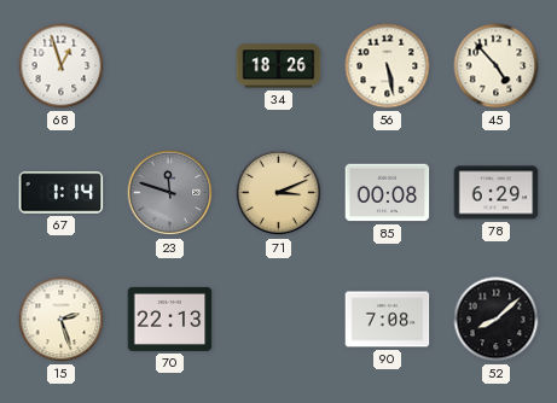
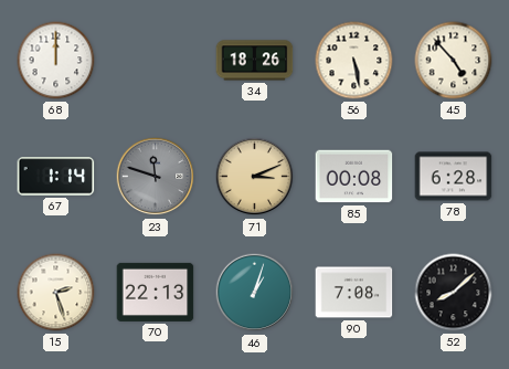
68: 12:57 -> 12:00
78: 6:29 -> 6:28
46: none -> 1:03
